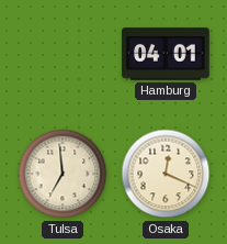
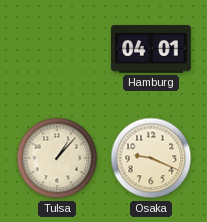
Tulsa: 6:59 -> 1:07
Osaka: 12:19 -> 9:19
